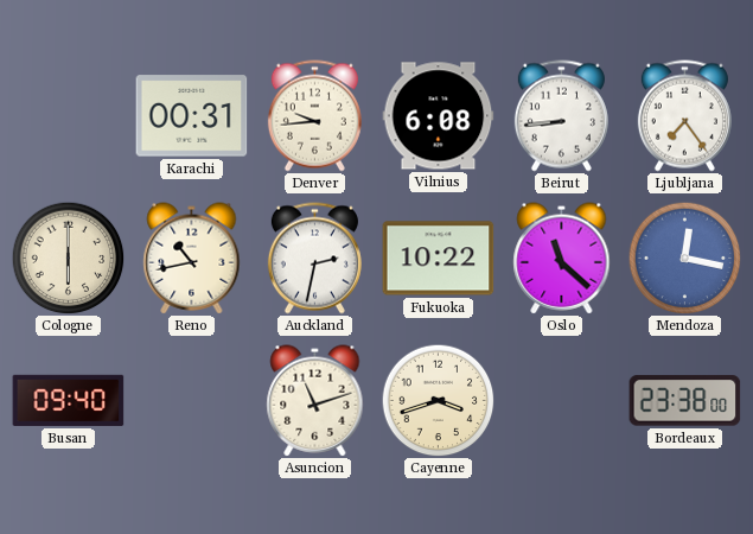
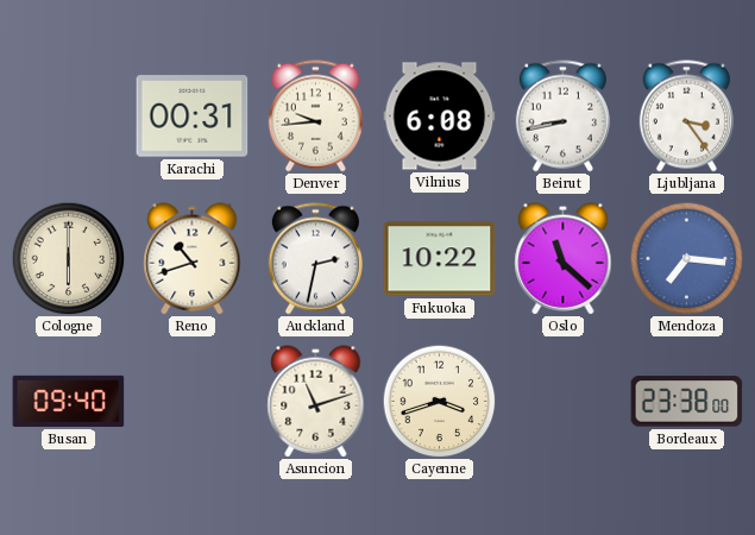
Beirut: 8:44 -> 8:43
Ljubljana: 7:24 -> 3:24
Reno: 10:43 -> 10:42
Mendoza: 12:17 -> 7:16
